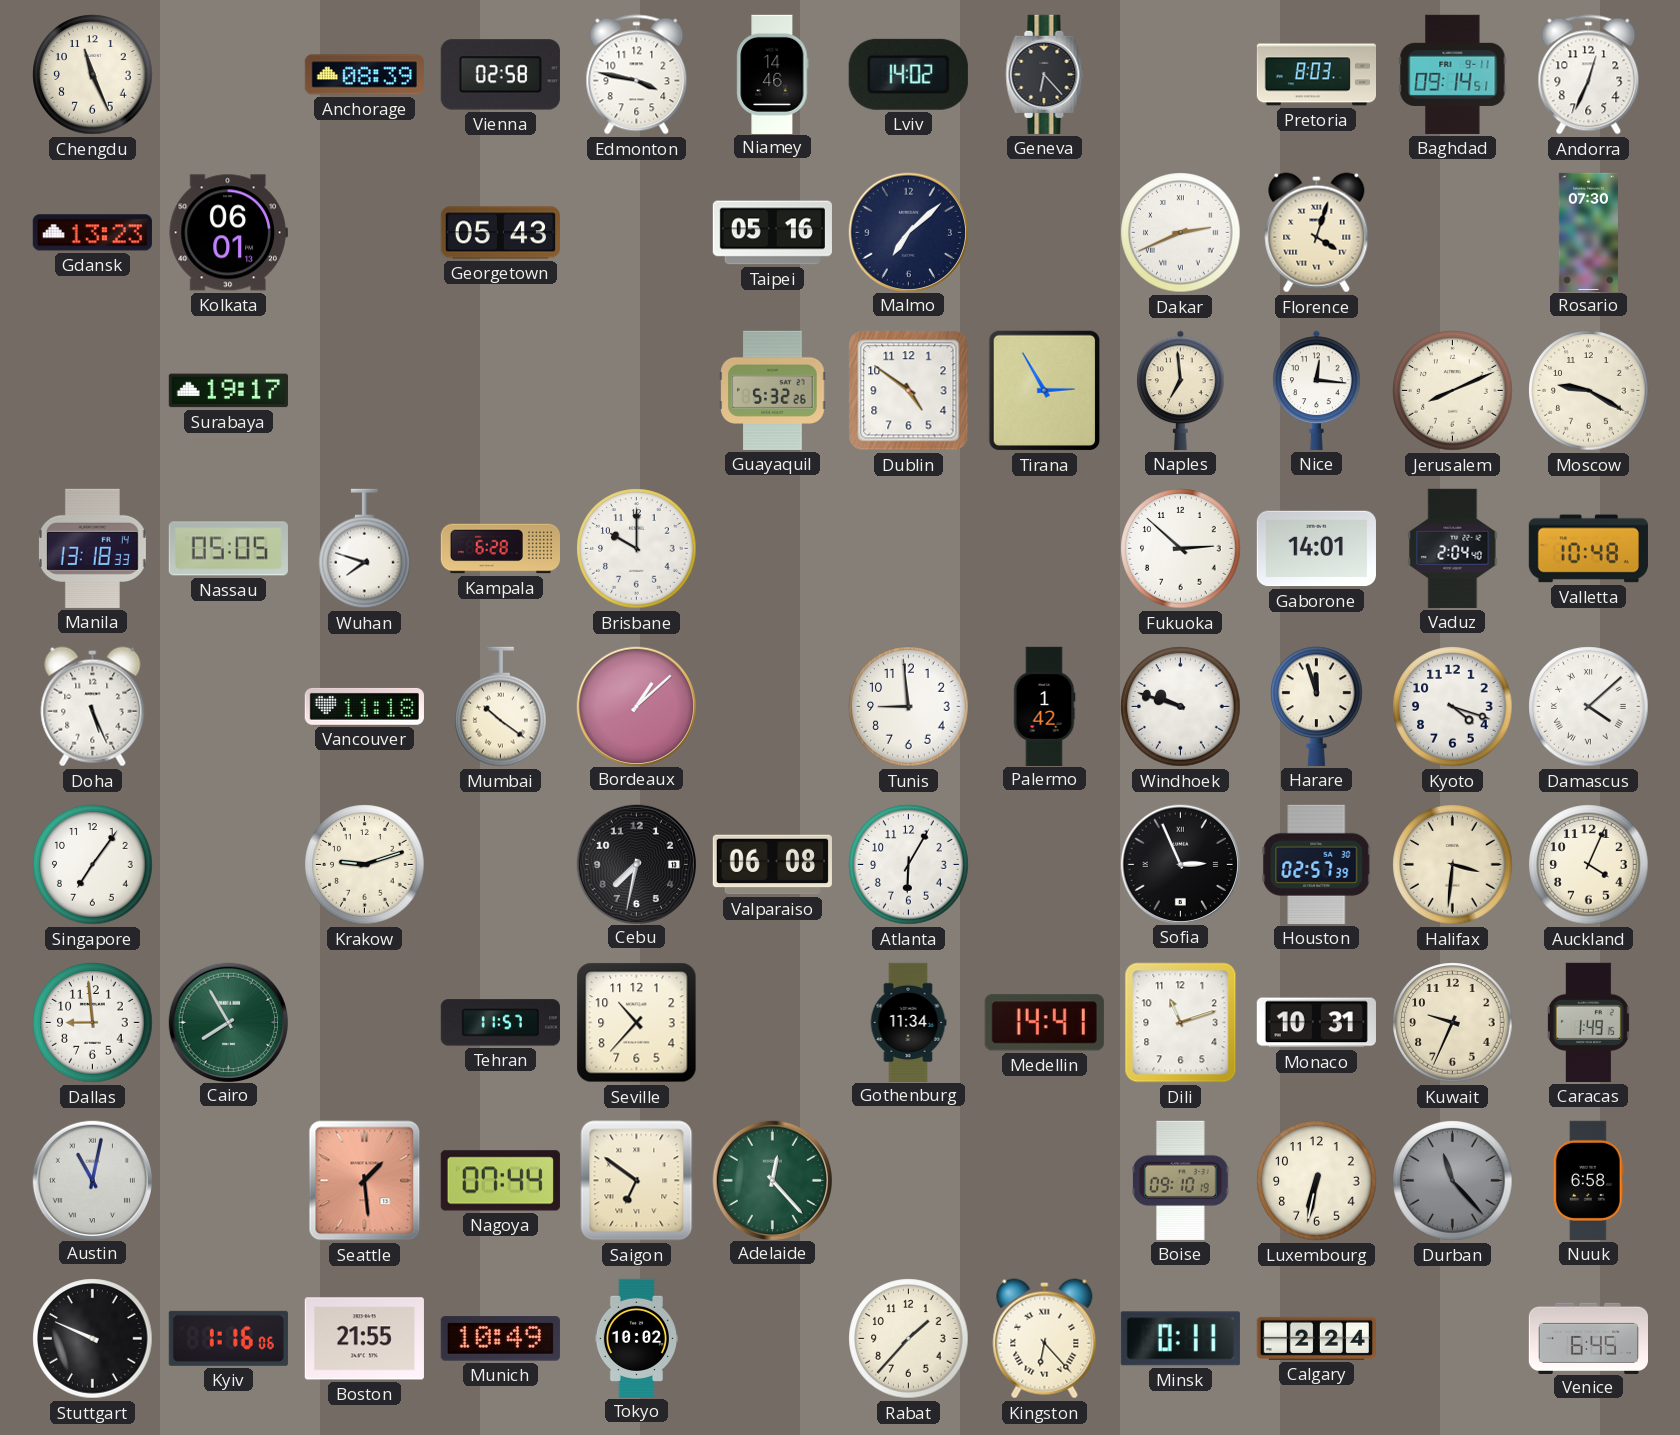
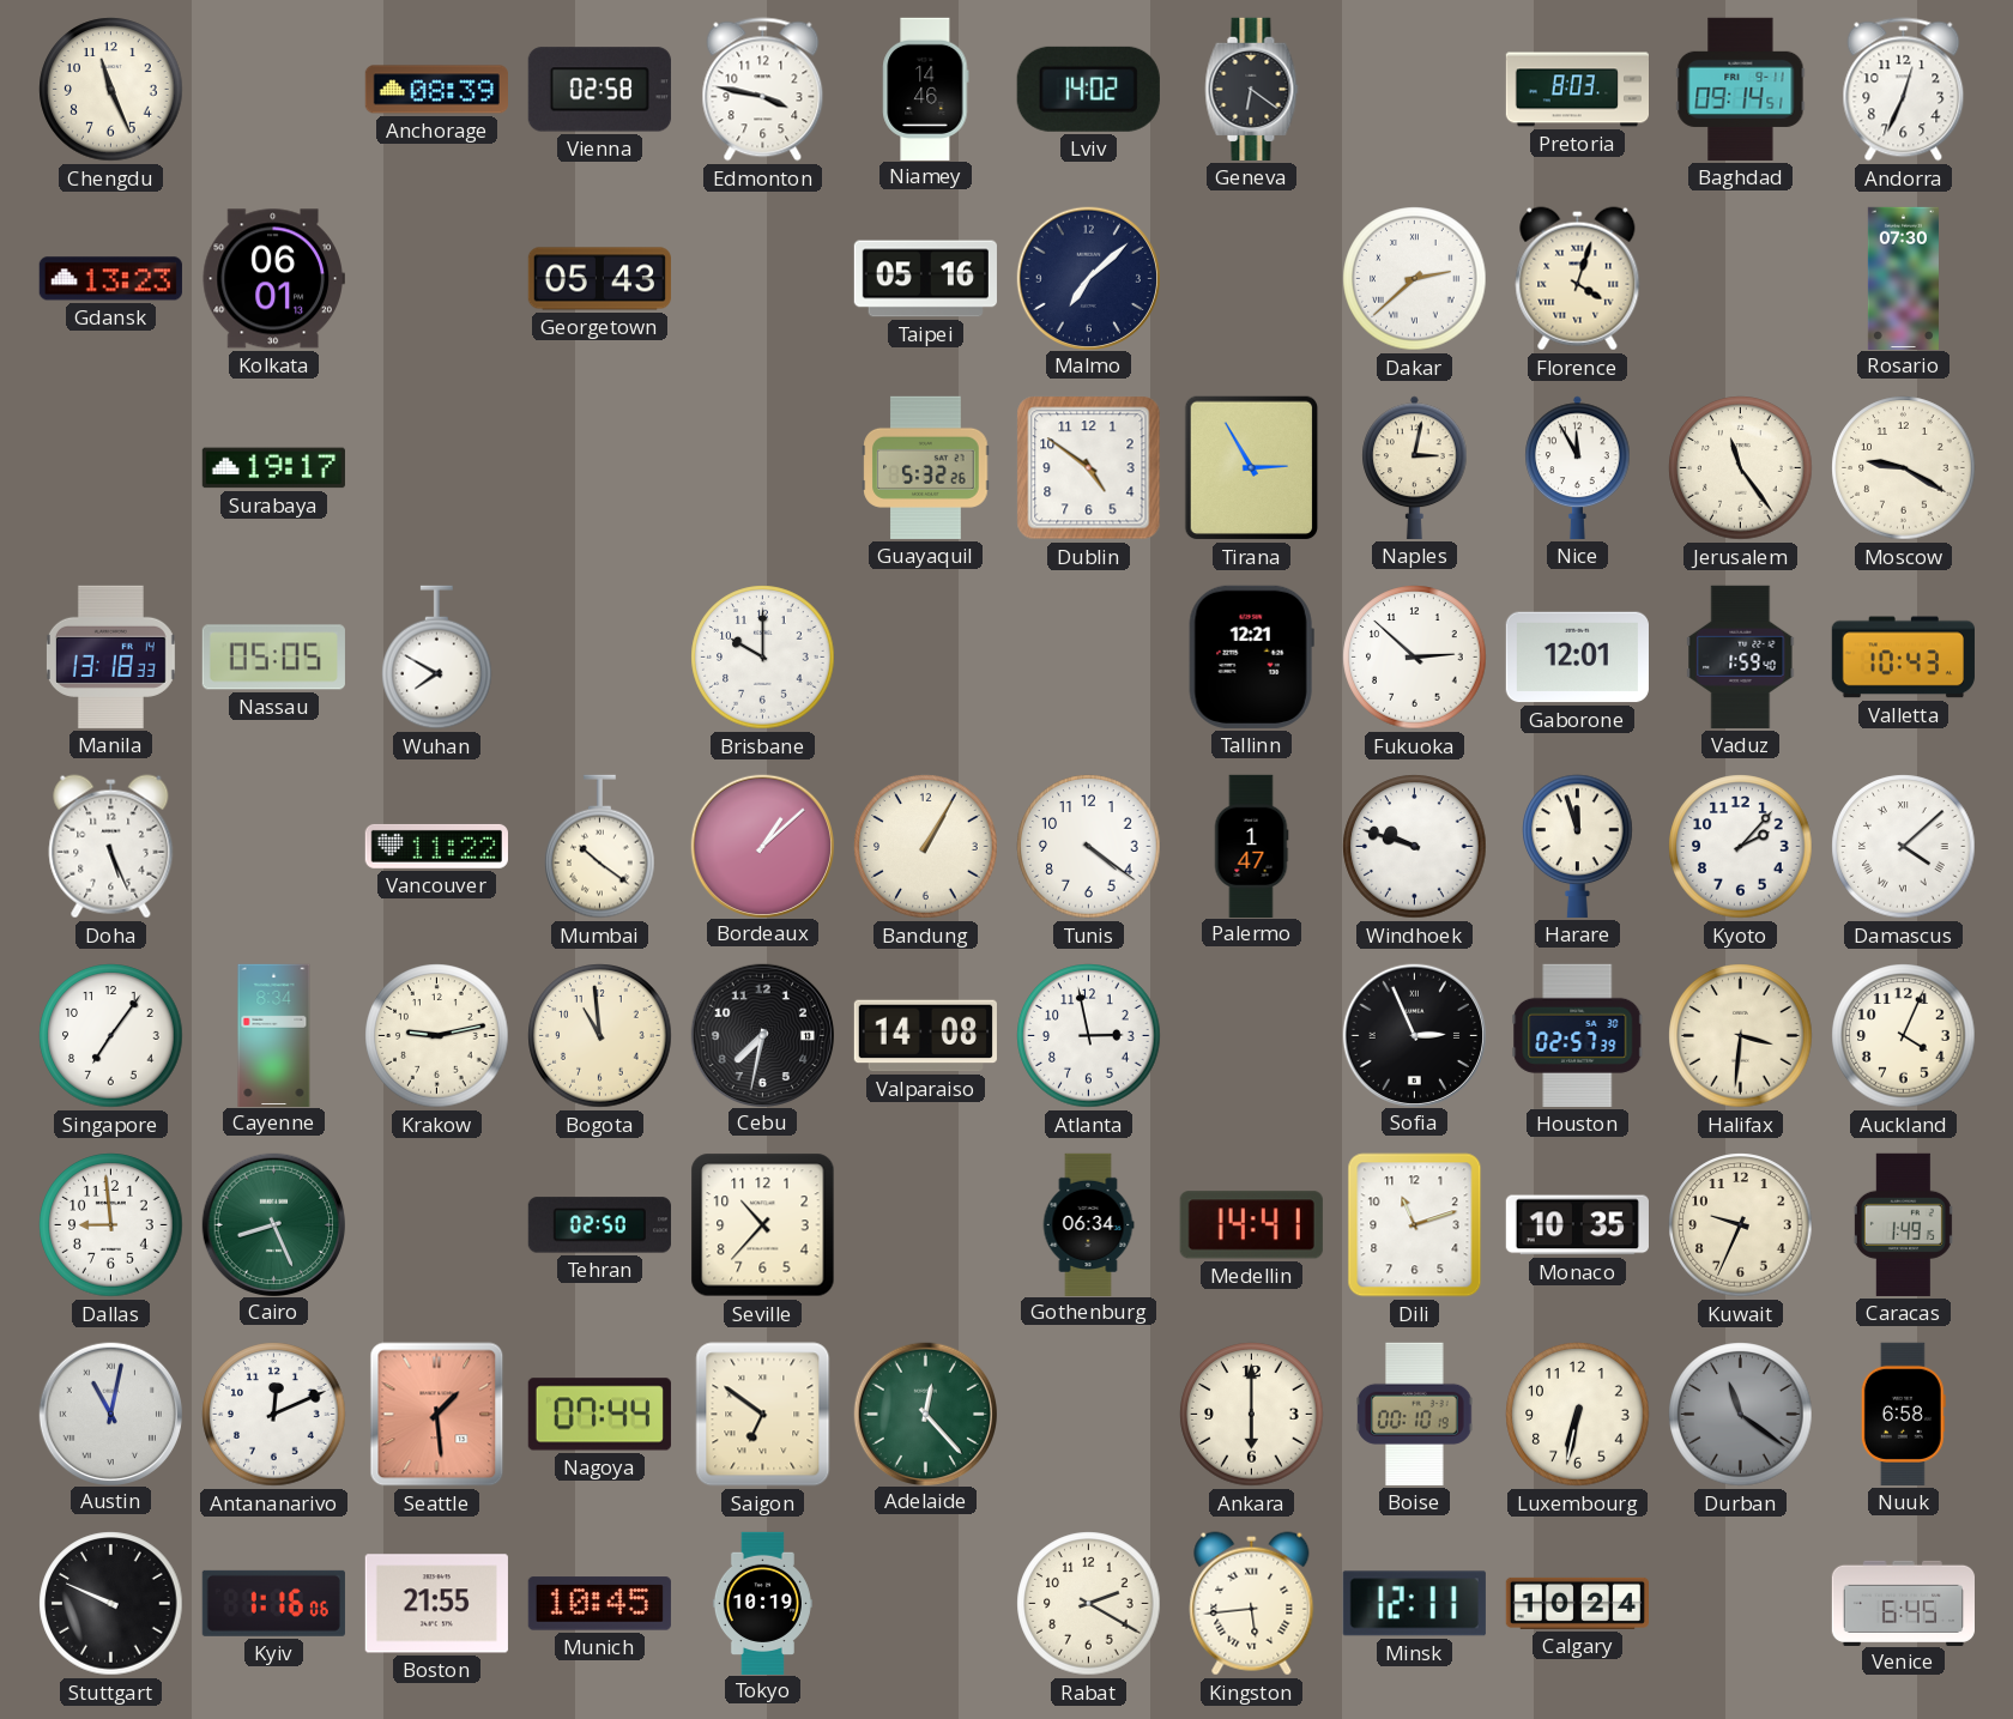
Geneva: 6:23 -> 6:21
Dakar: 2:41 -> 2:38
Naples: 6:59 -> 3:02
Nice: 12:16 -> 11:55
Jerusalem: 8:11 -> 11:24
Wuhan: 7:48 -> 7:50
Kampala: 6:28 -> none
Tallinn: none -> 12:21
Gaborone: 14:01 -> 12:01
Vaduz: 2:04 -> 1:59
Valletta: 10:48 -> 10:43
Vancouver: 11:18 -> 11:22
Bandung: none -> 1:05
Tunis: 8:59 -> 4:21
Palermo: 1:42 -> 1:47
Kyoto: 4:18 -> 2:07
Cayenne: none -> 8:34
Krakow: 9:12 -> 9:13
Bogota: none -> 10:59
Valparaiso: 06:08 -> 14:08
Atlanta: 6:05 -> 2:58
Cairo: 7:55 -> 8:26
Tehran: 11:57 -> 02:50
Gothenburg: 11:34 -> 06:34
Monaco: 10:31 -> 10:35
Antananarivo: none -> 12:11
Ankara: none -> 6:00
Boise: 09:10 -> 00:10
Durban: 11:23 -> 11:21
Munich: 10:49 -> 10:45
Tokyo: 10:02 -> 10:19
Rabat: 1:37 -> 2:20
Kingston: 6:23 -> 5:44
Minsk: 0:11 -> 12:11
Calgary: 2:24 -> 10:24
